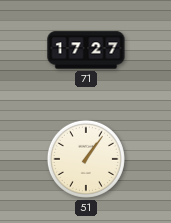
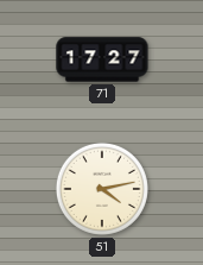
51: 1:06 -> 4:13
